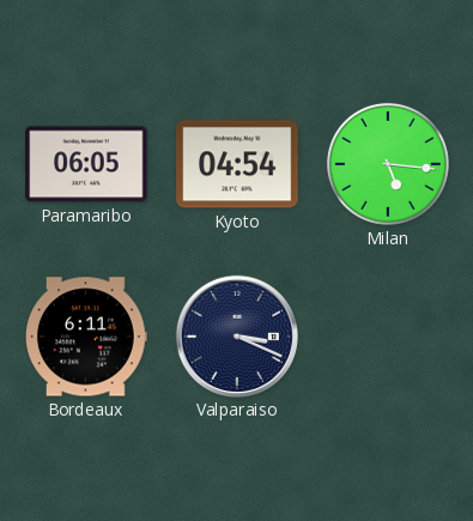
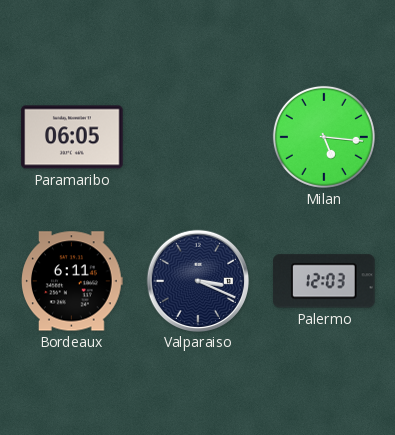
Kyoto: 04:54 -> none
Palermo: none -> 12:03
